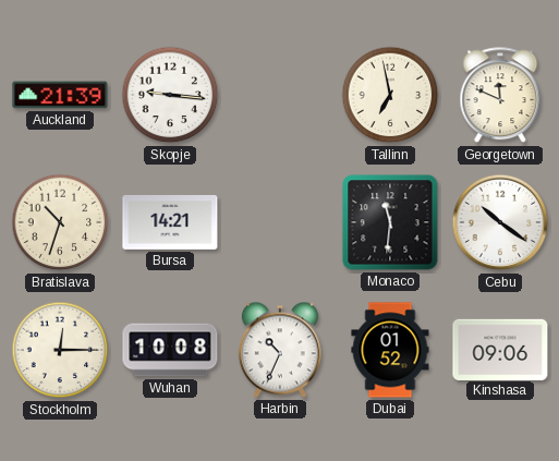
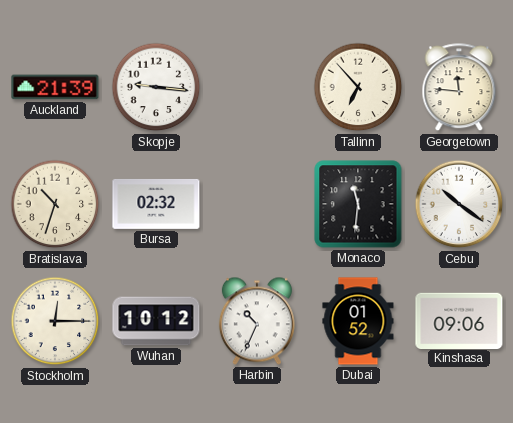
Tallinn: 6:58 -> 6:53
Georgetown: 11:49 -> 11:46
Bursa: 14:21 -> 02:32
Wuhan: 10:08 -> 10:12
